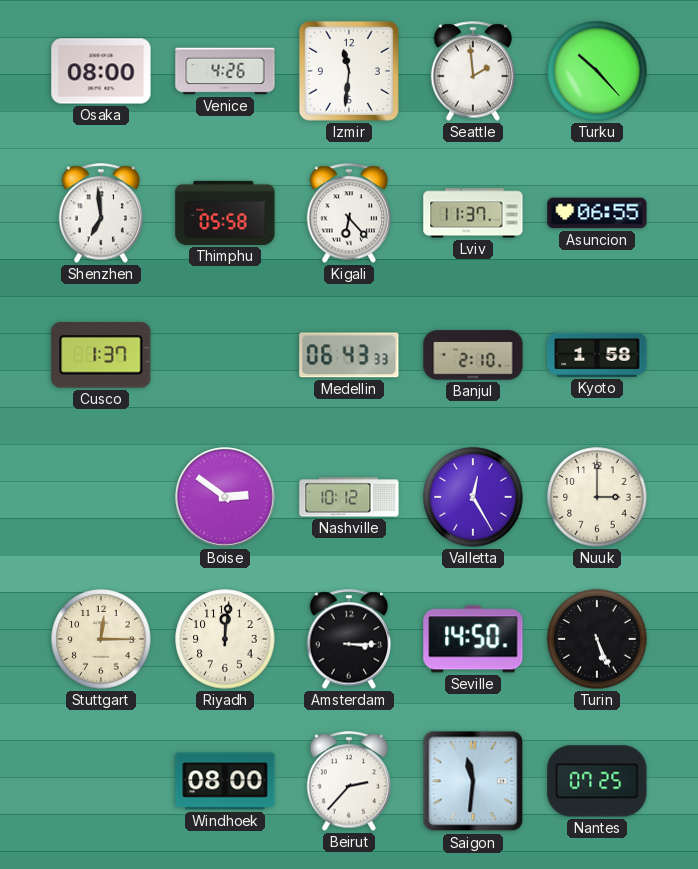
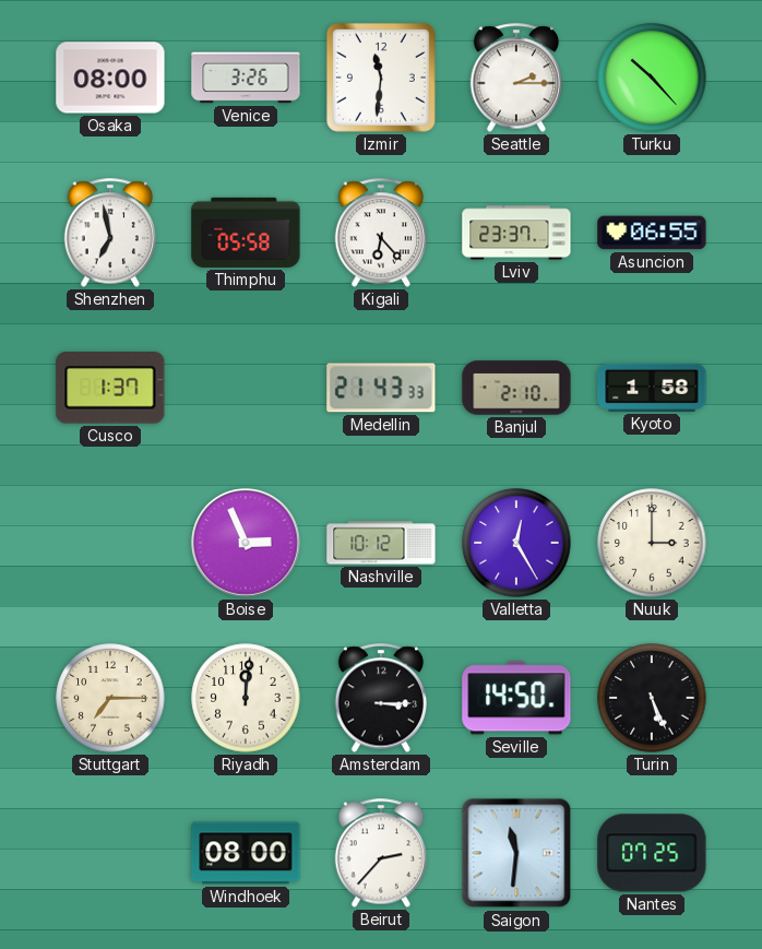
Venice: 4:26 -> 3:26
Seattle: 1:59 -> 2:15
Shenzhen: 6:59 -> 6:58
Lviv: 11:37 -> 23:37
Medellin: 06:43 -> 21:43
Boise: 2:51 -> 2:56
Stuttgart: 12:15 -> 7:15
